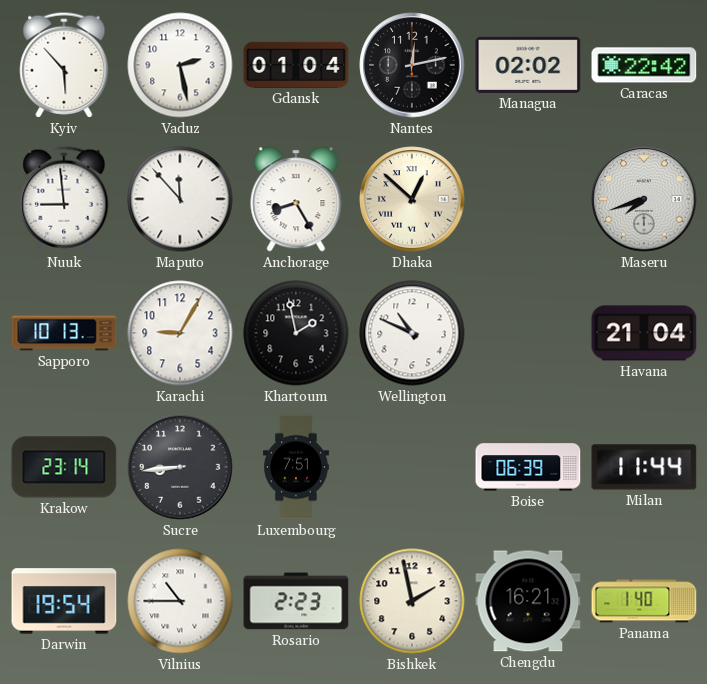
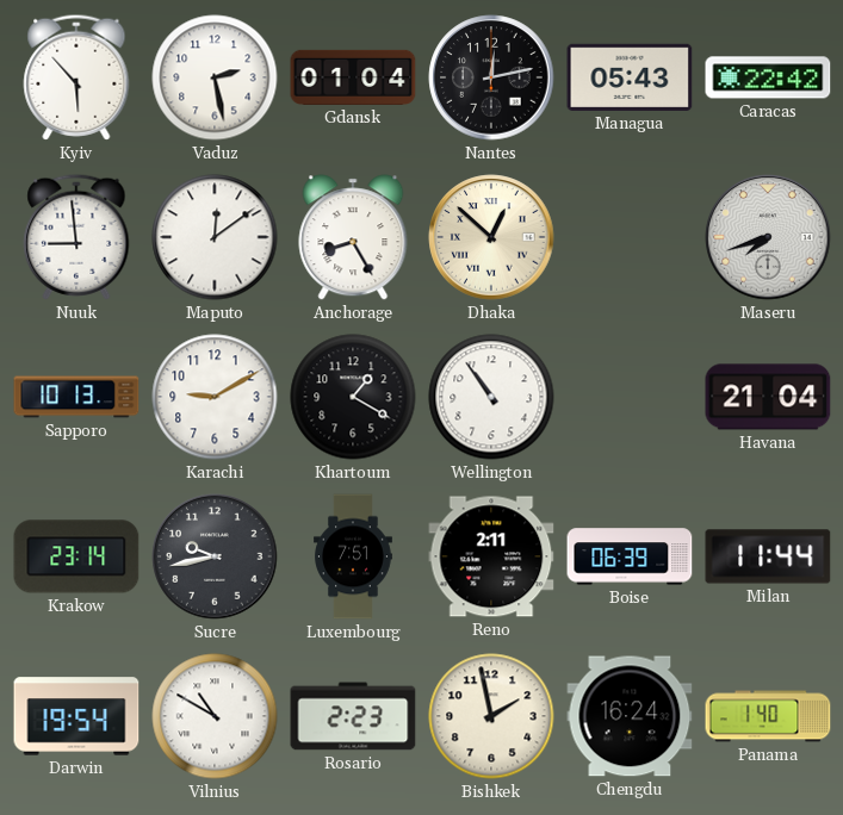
Managua: 02:02 -> 05:43
Maputo: 11:53 -> 12:09
Karachi: 9:05 -> 9:10
Khartoum: 1:58 -> 1:20
Wellington: 10:49 -> 10:54
Sucre: 8:44 -> 9:43
Reno: none -> 2:11
Vilnius: 10:45 -> 10:50
Chengdu: 16:21 -> 16:24
